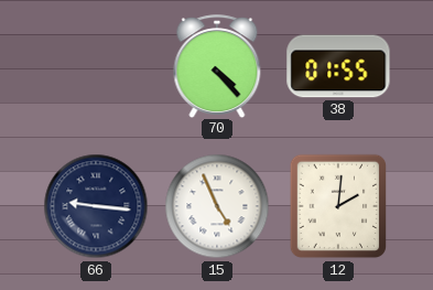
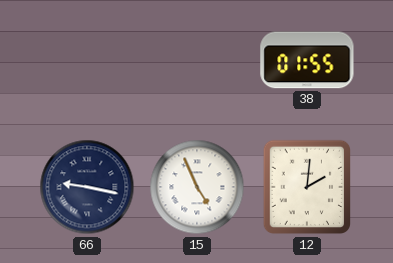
70: 4:23 -> none
66: 9:16 -> 9:17
